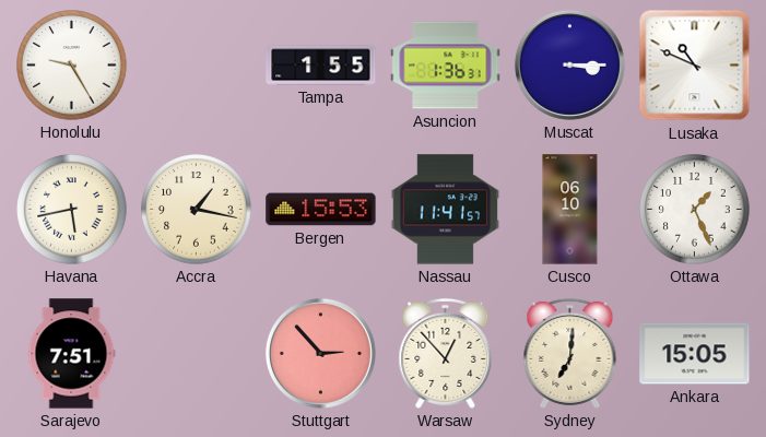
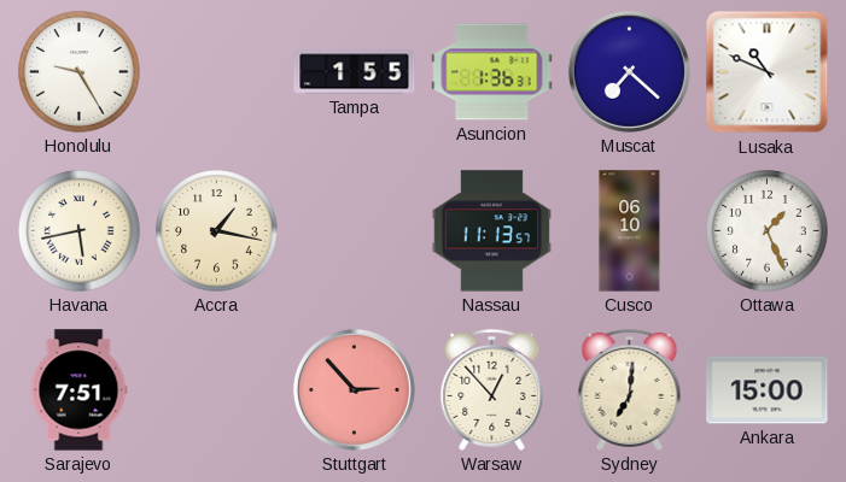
Muscat: 3:15 -> 7:22
Bergen: 15:53 -> none
Nassau: 11:41 -> 11:13
Ankara: 15:05 -> 15:00
